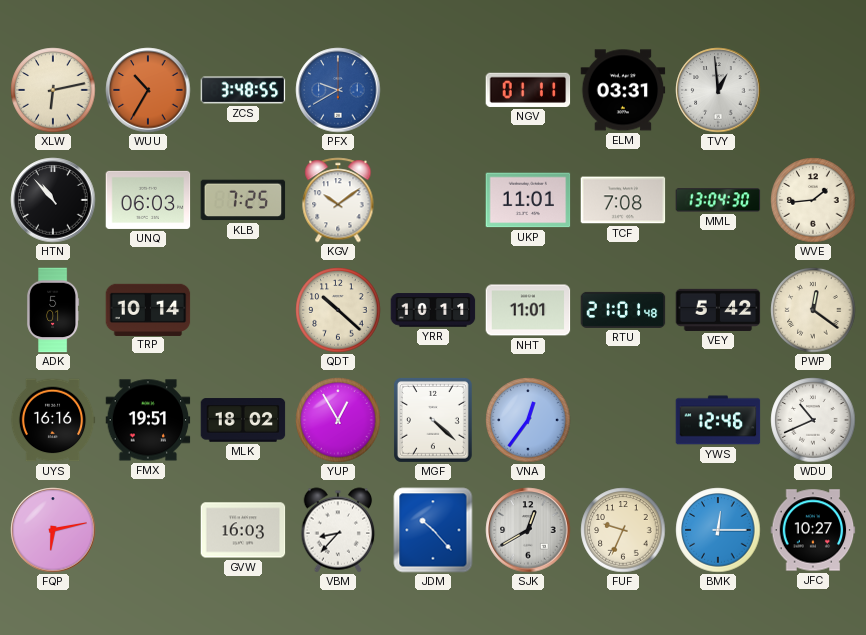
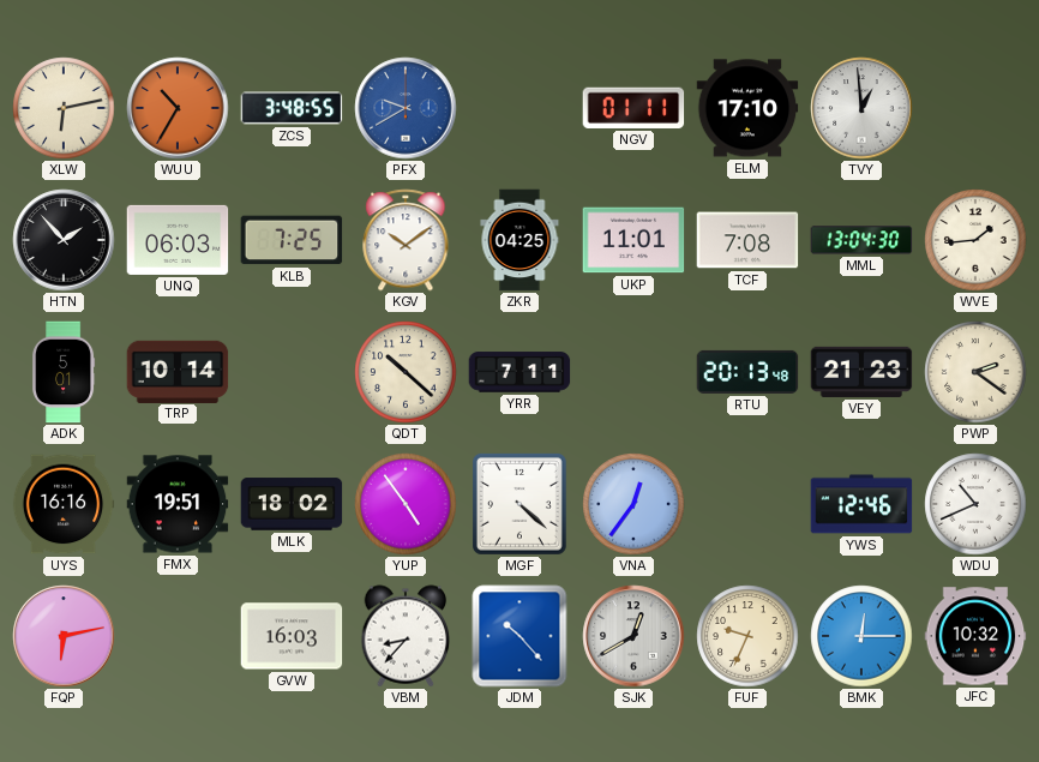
ELM: 03:31 -> 17:10
HTN: 10:53 -> 1:53
ZKR: none -> 04:25
YRR: 10:11 -> 7:11
NHT: 11:01 -> none
RTU: 21:01 -> 20:13
VEY: 5:42 -> 21:23
PWP: 12:21 -> 2:21
YUP: 12:55 -> 4:54
JFC: 10:27 -> 10:32
